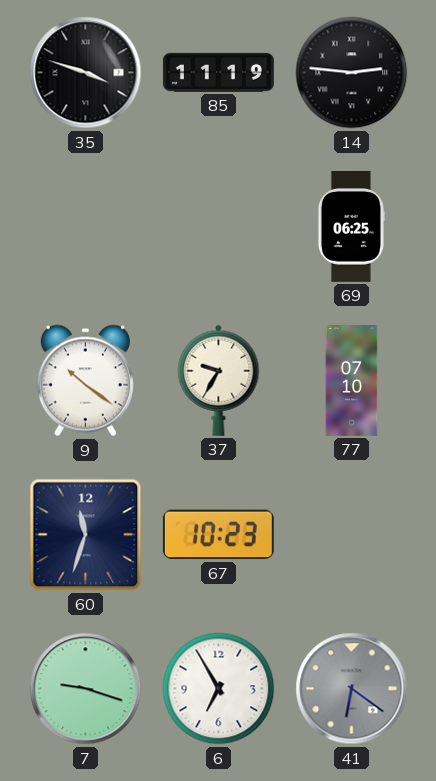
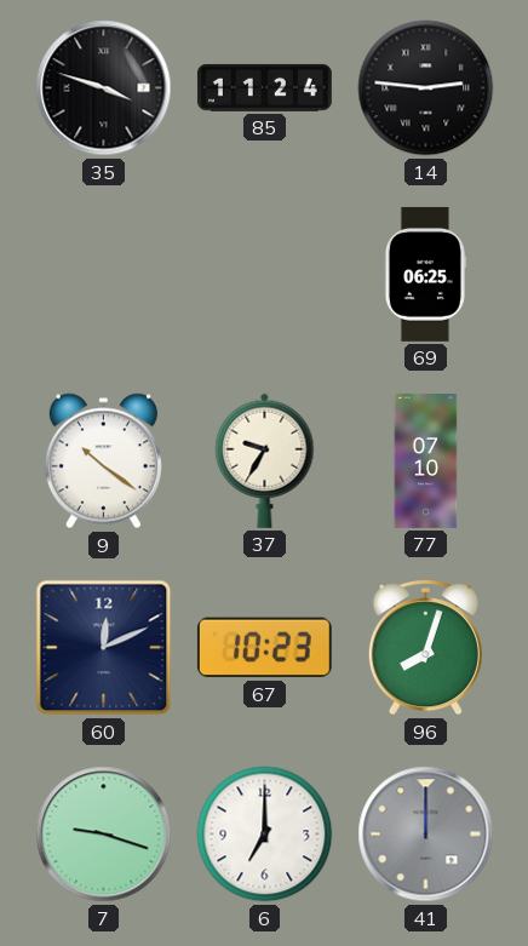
85: 11:19 -> 11:24
60: 11:33 -> 12:11
96: none -> 8:03
6: 6:55 -> 7:00
41: 6:21 -> 12:00
